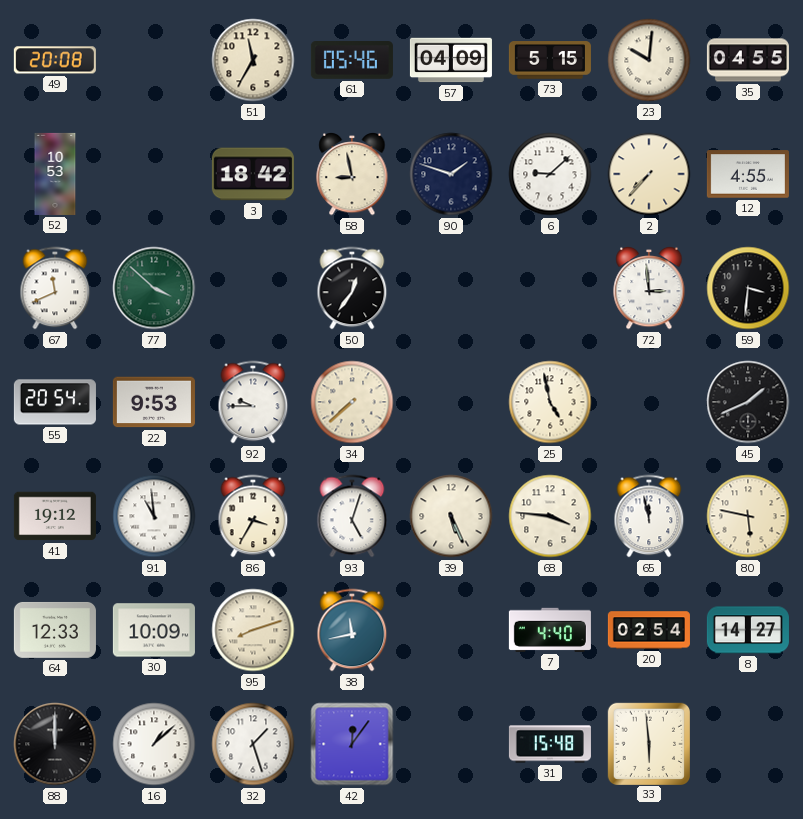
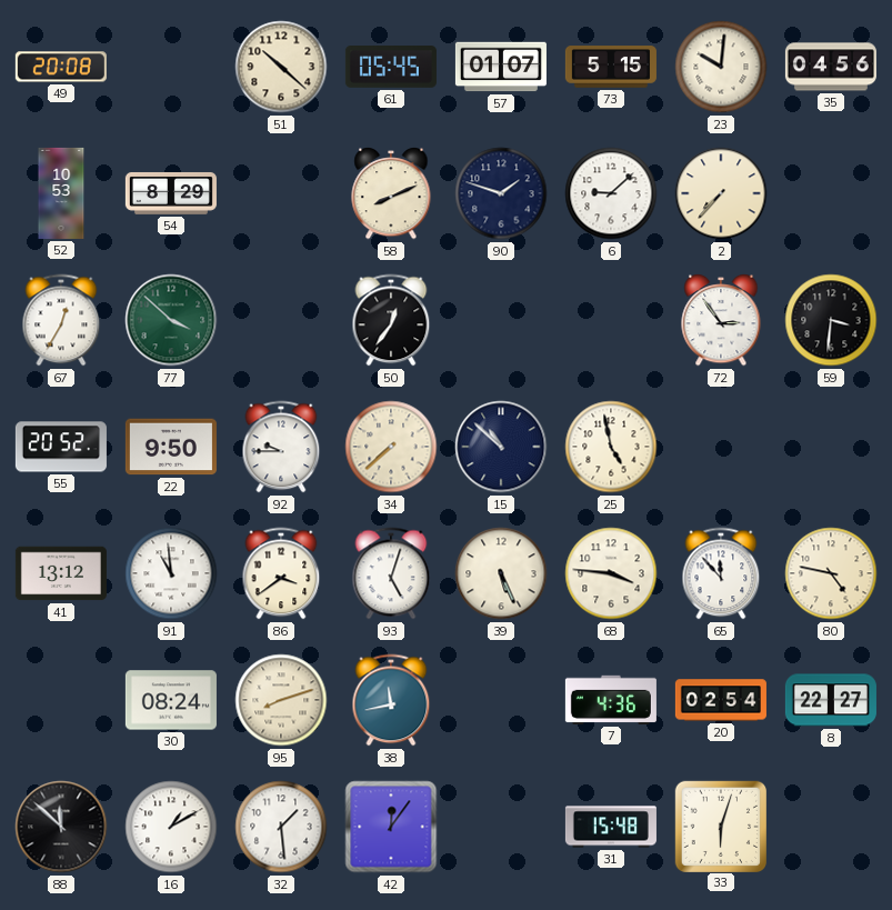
51: 11:35 -> 10:22
61: 05:46 -> 05:45
57: 04:09 -> 01:07
35: 04:55 -> 04:56
54: none -> 8:29
3: 18:42 -> none
58: 8:58 -> 8:11
12: 4:55 -> none
67: 11:41 -> 12:35
72: 2:59 -> 2:54
55: 20:54 -> 20:52
22: 9:53 -> 9:50
15: none -> 10:52
45: 1:41 -> none
41: 19:12 -> 13:12
86: 3:35 -> 3:39
65: 11:58 -> 11:53
80: 5:47 -> 4:47
64: 12:33 -> none
30: 10:09 -> 08:24
7: 4:40 -> 4:36
8: 14:27 -> 22:27
88: 12:00 -> 11:52
16: 1:08 -> 1:10
32: 1:27 -> 1:29
33: 5:59 -> 6:03
